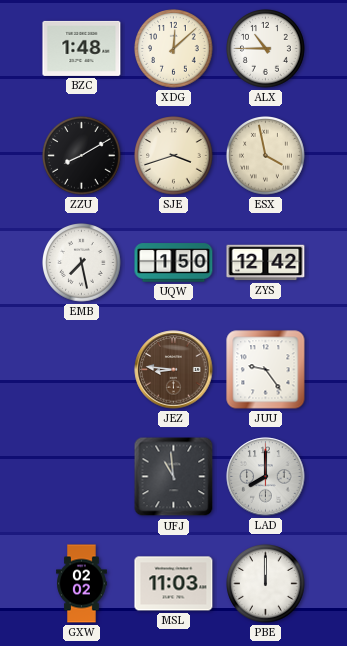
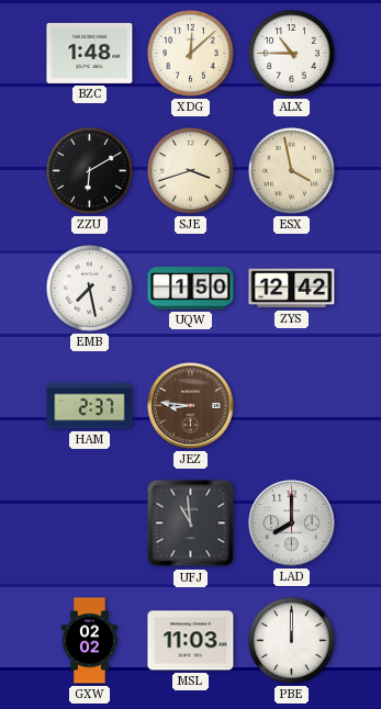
ZZU: 8:10 -> 6:10
HAM: none -> 2:37
JUU: 9:24 -> none
